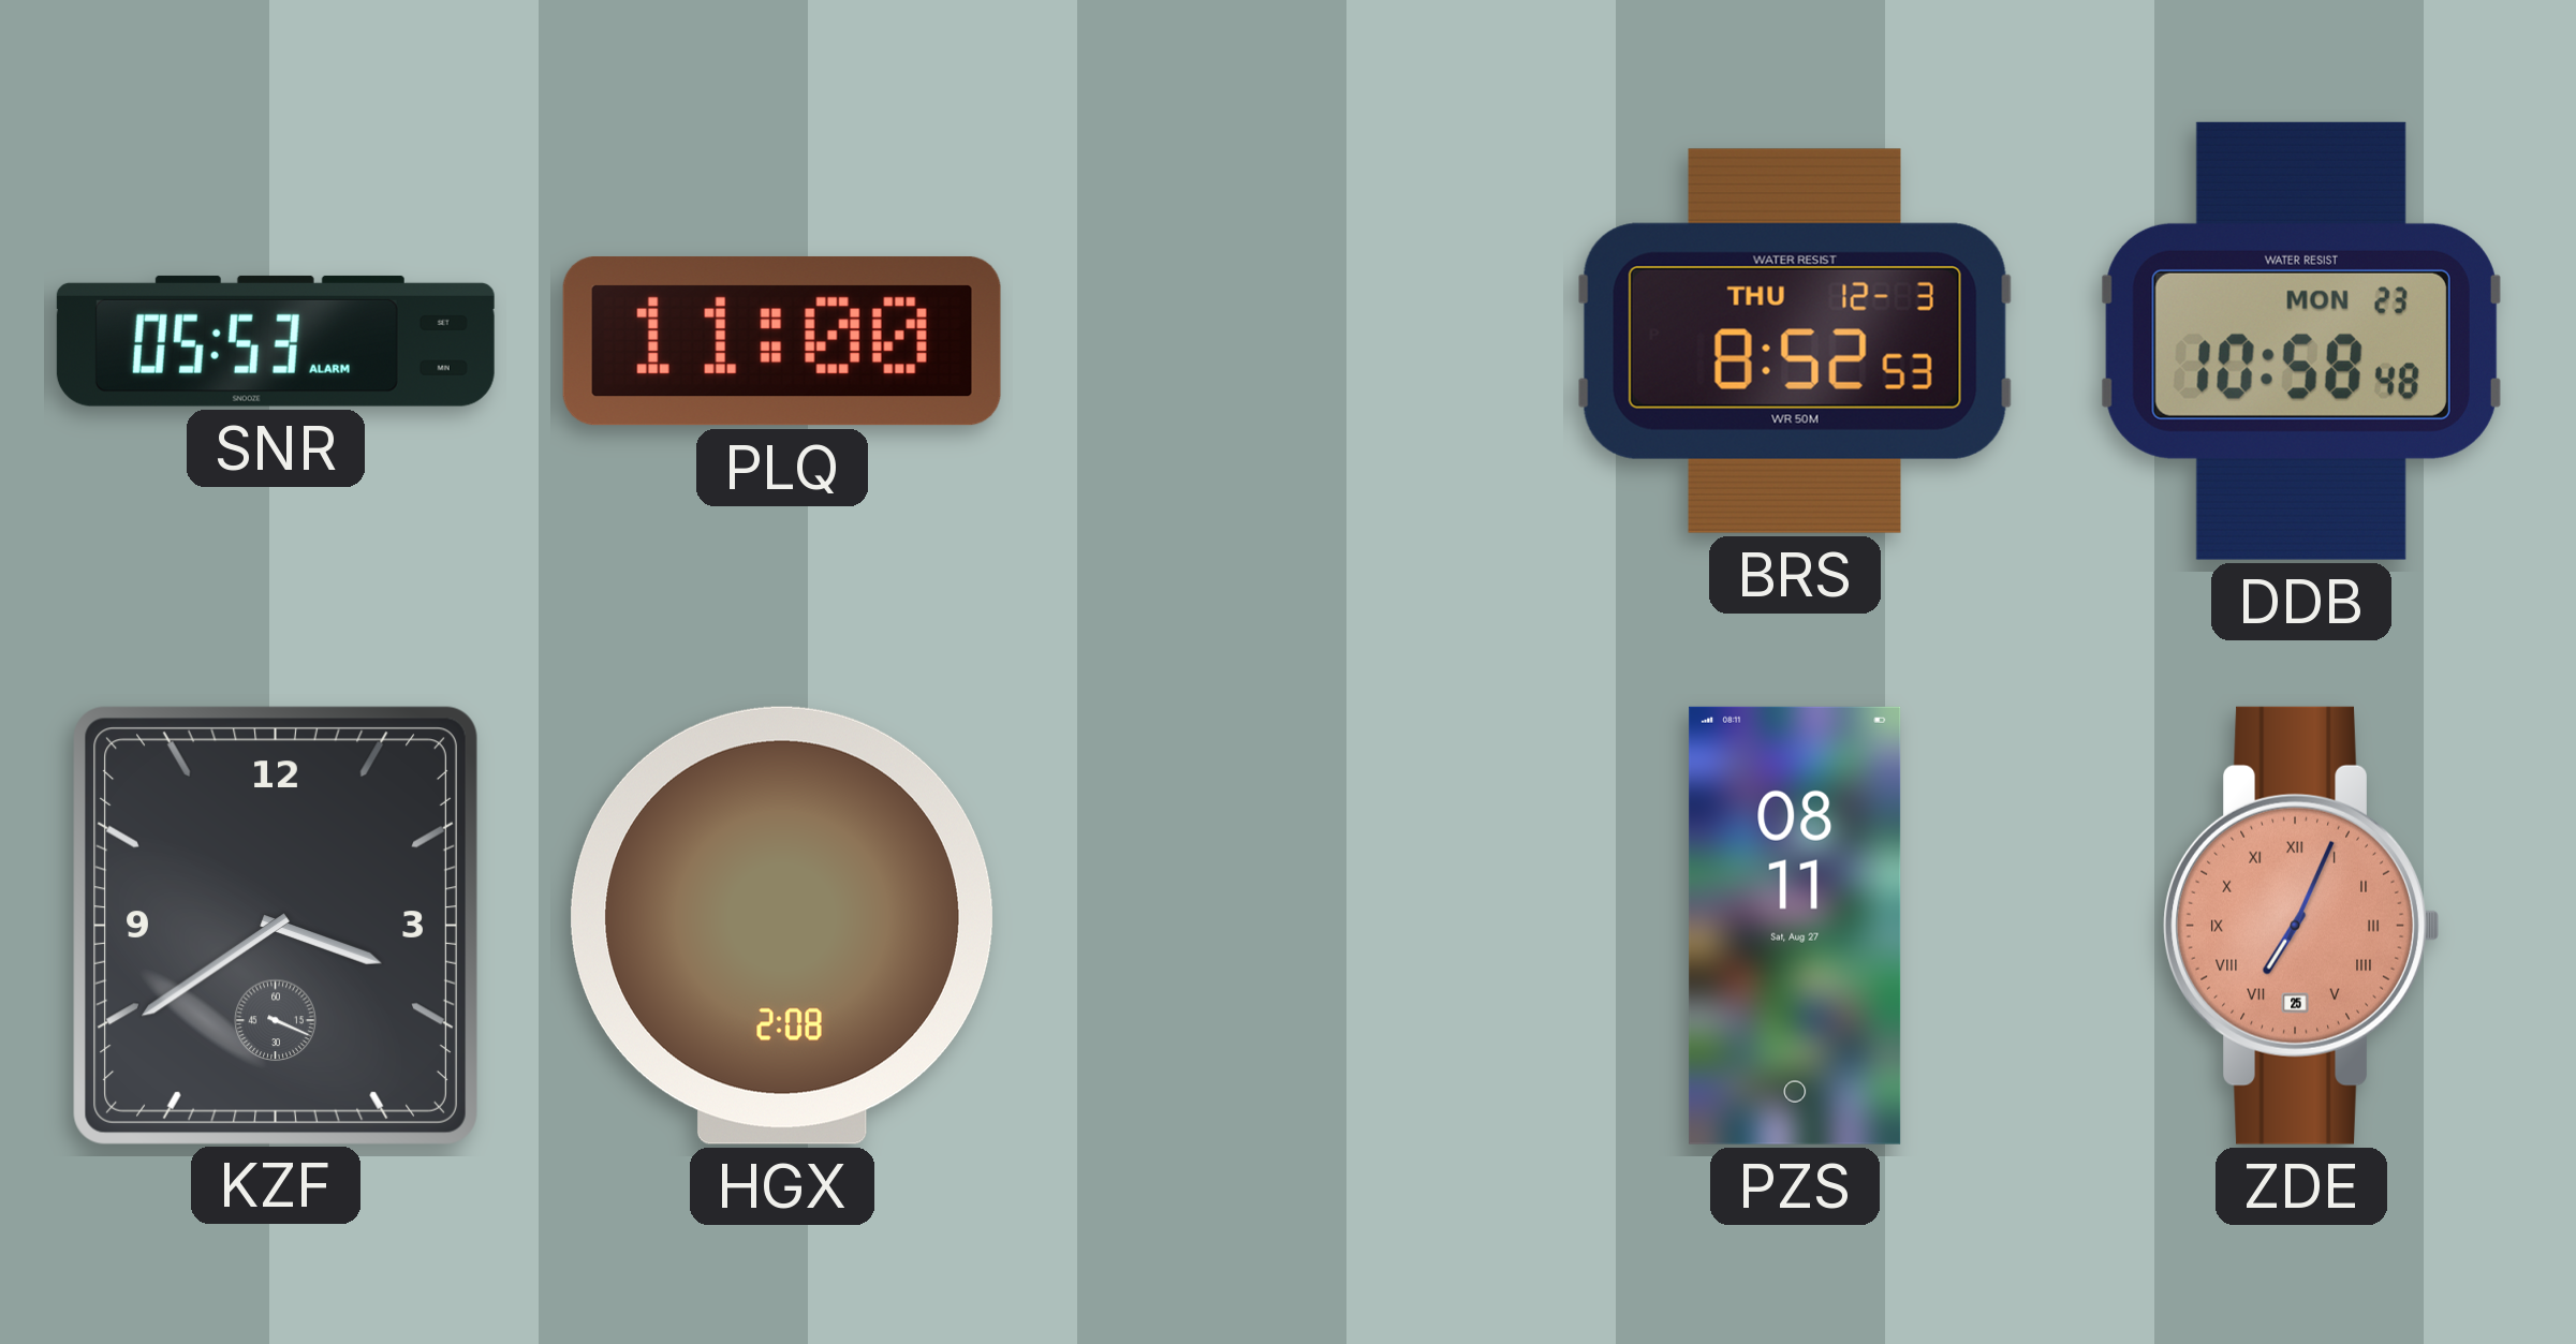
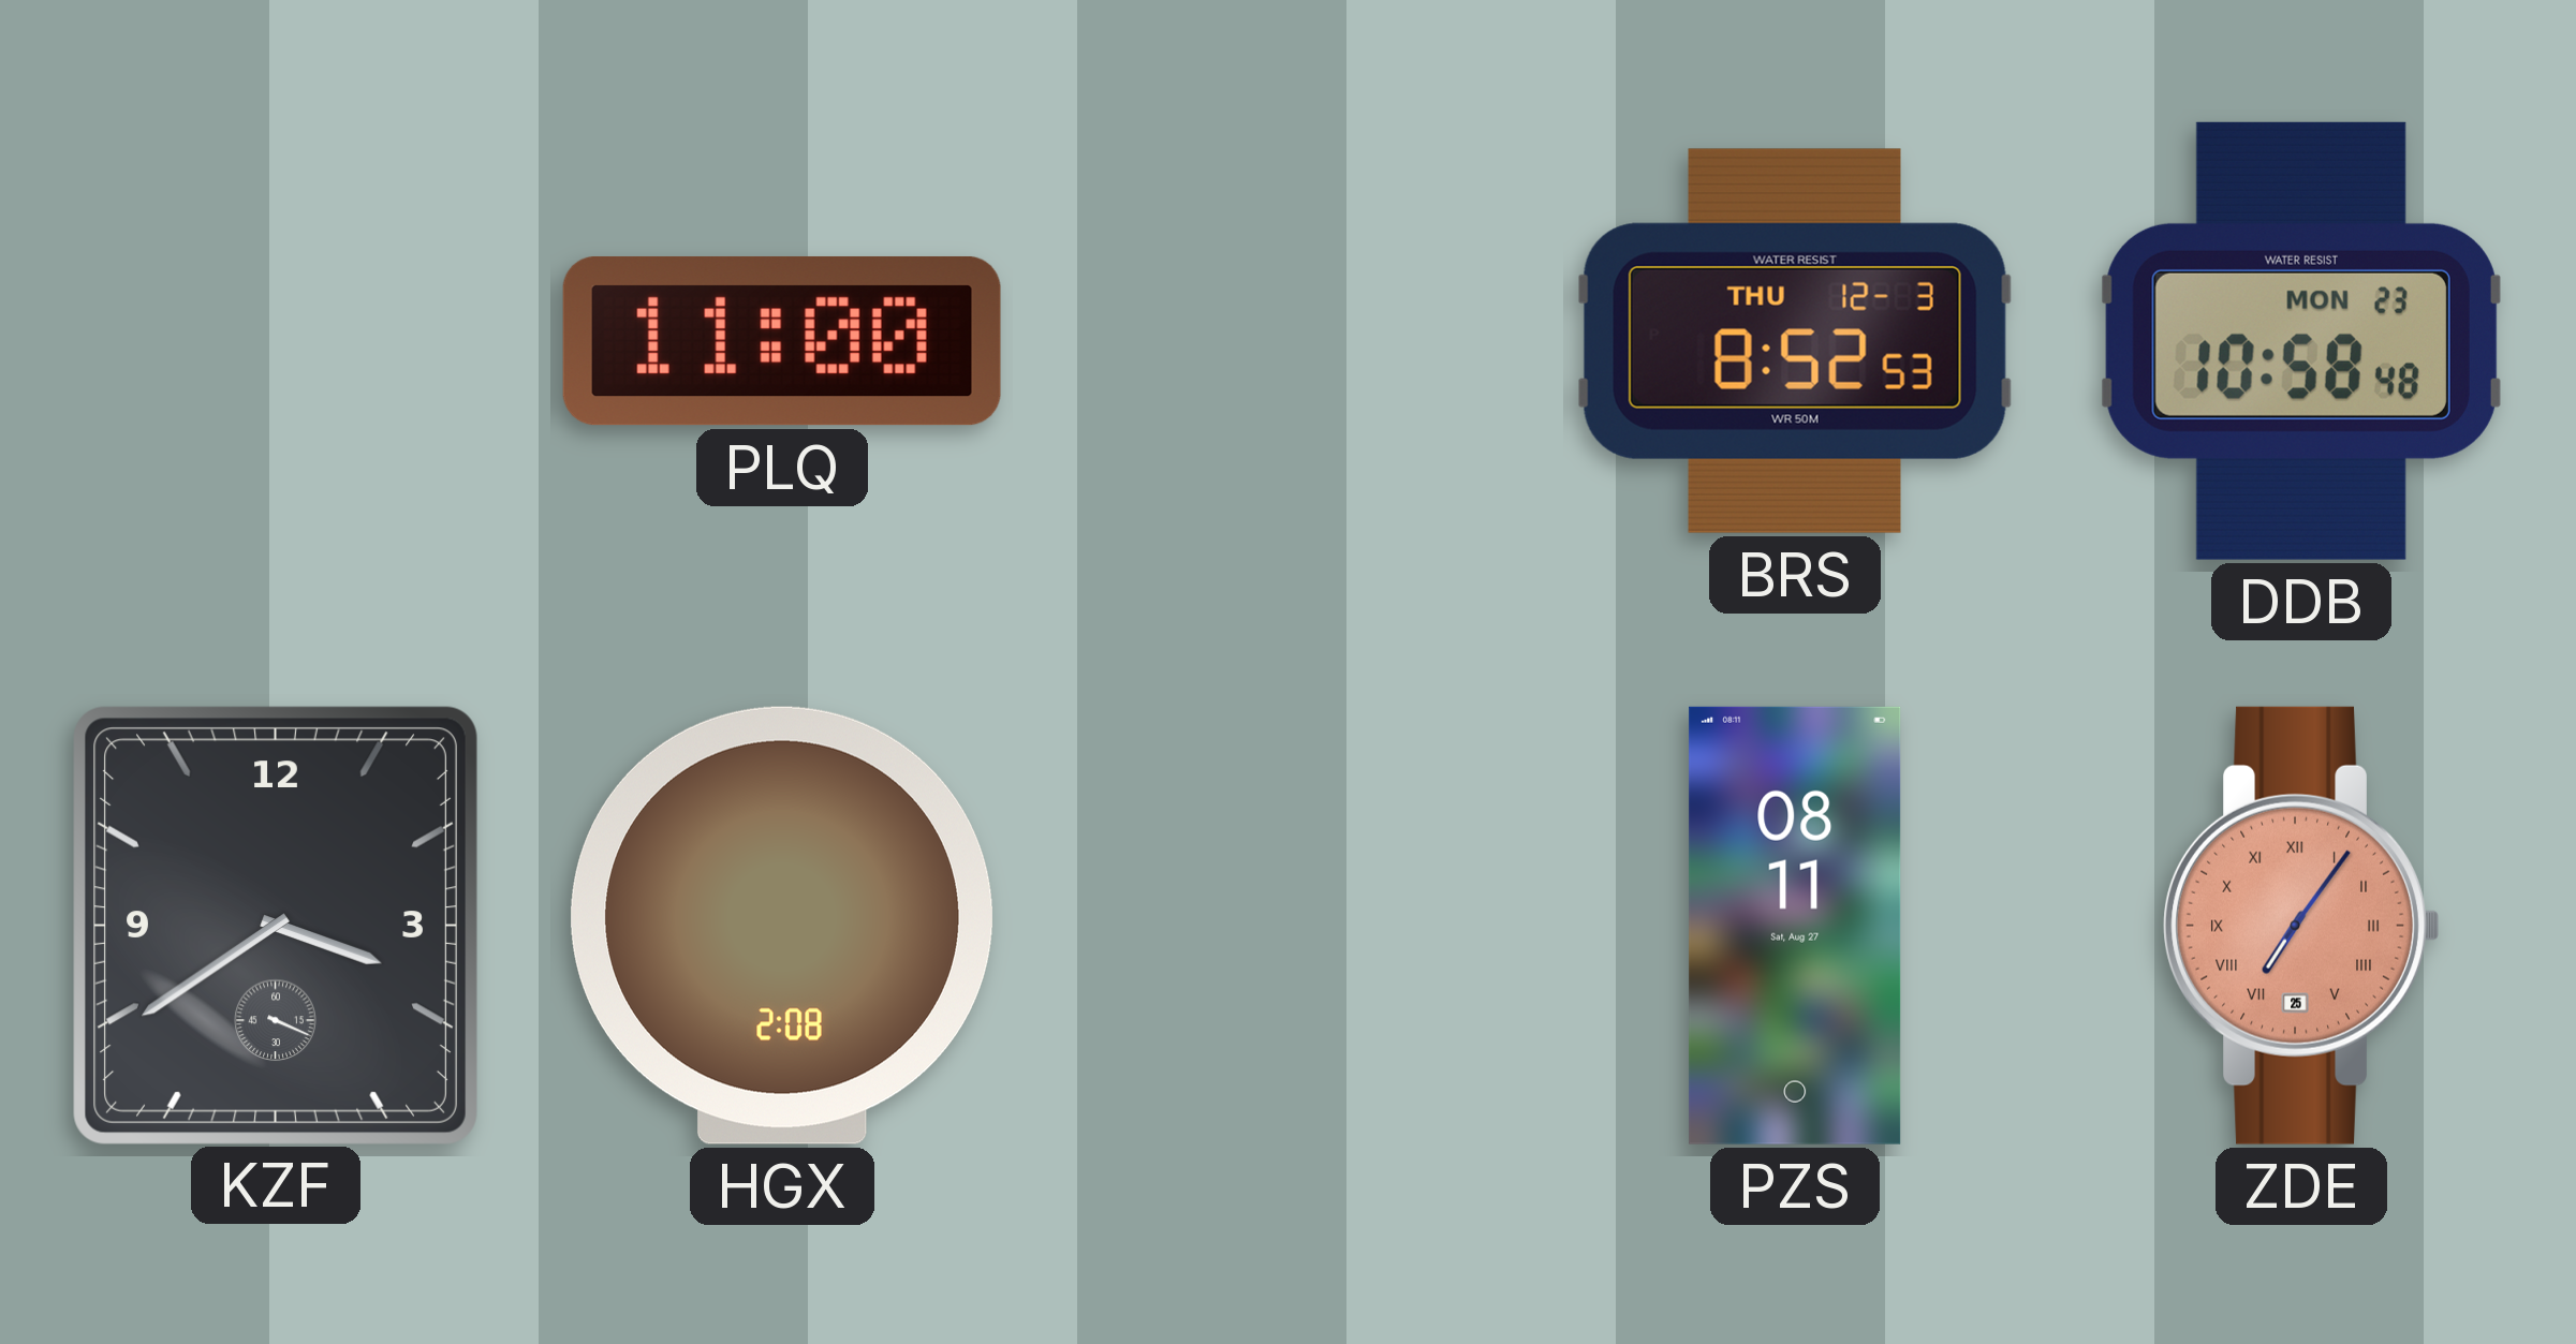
SNR: 05:53 -> none
ZDE: 7:04 -> 7:06
